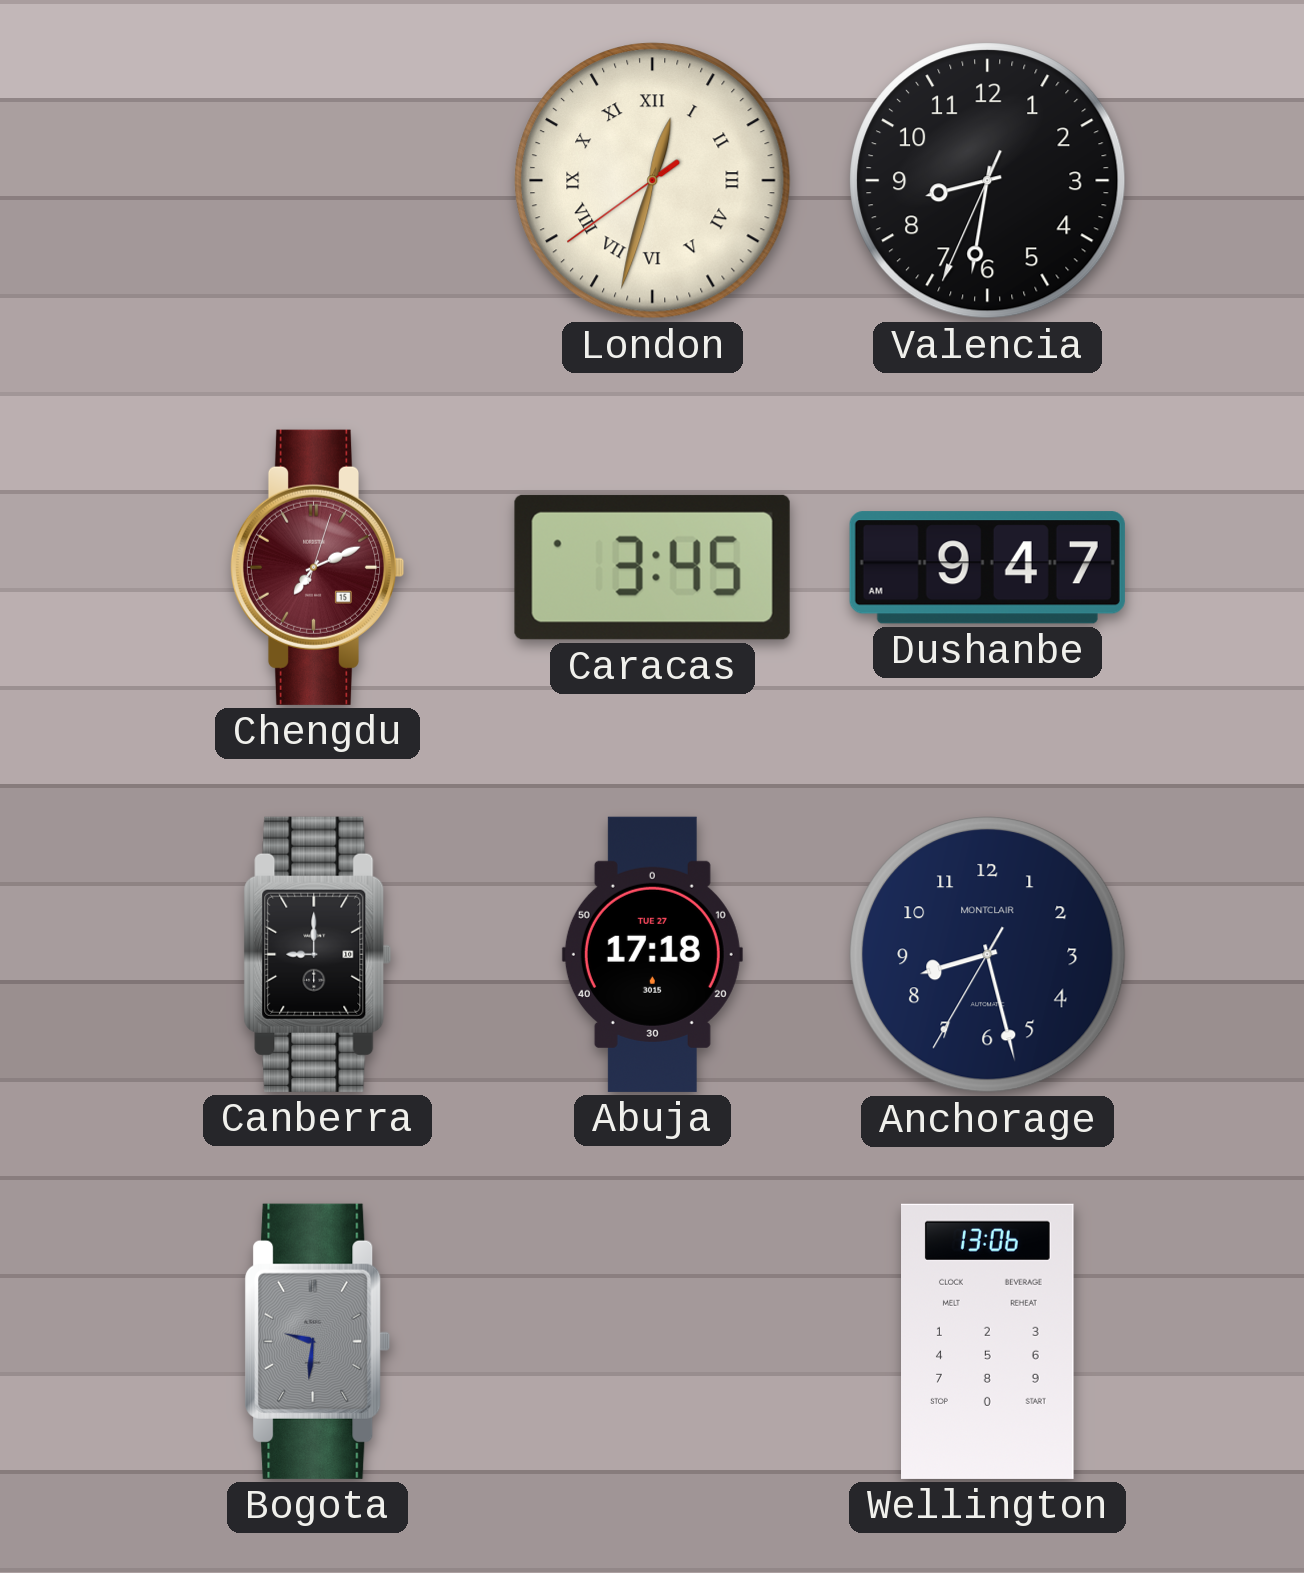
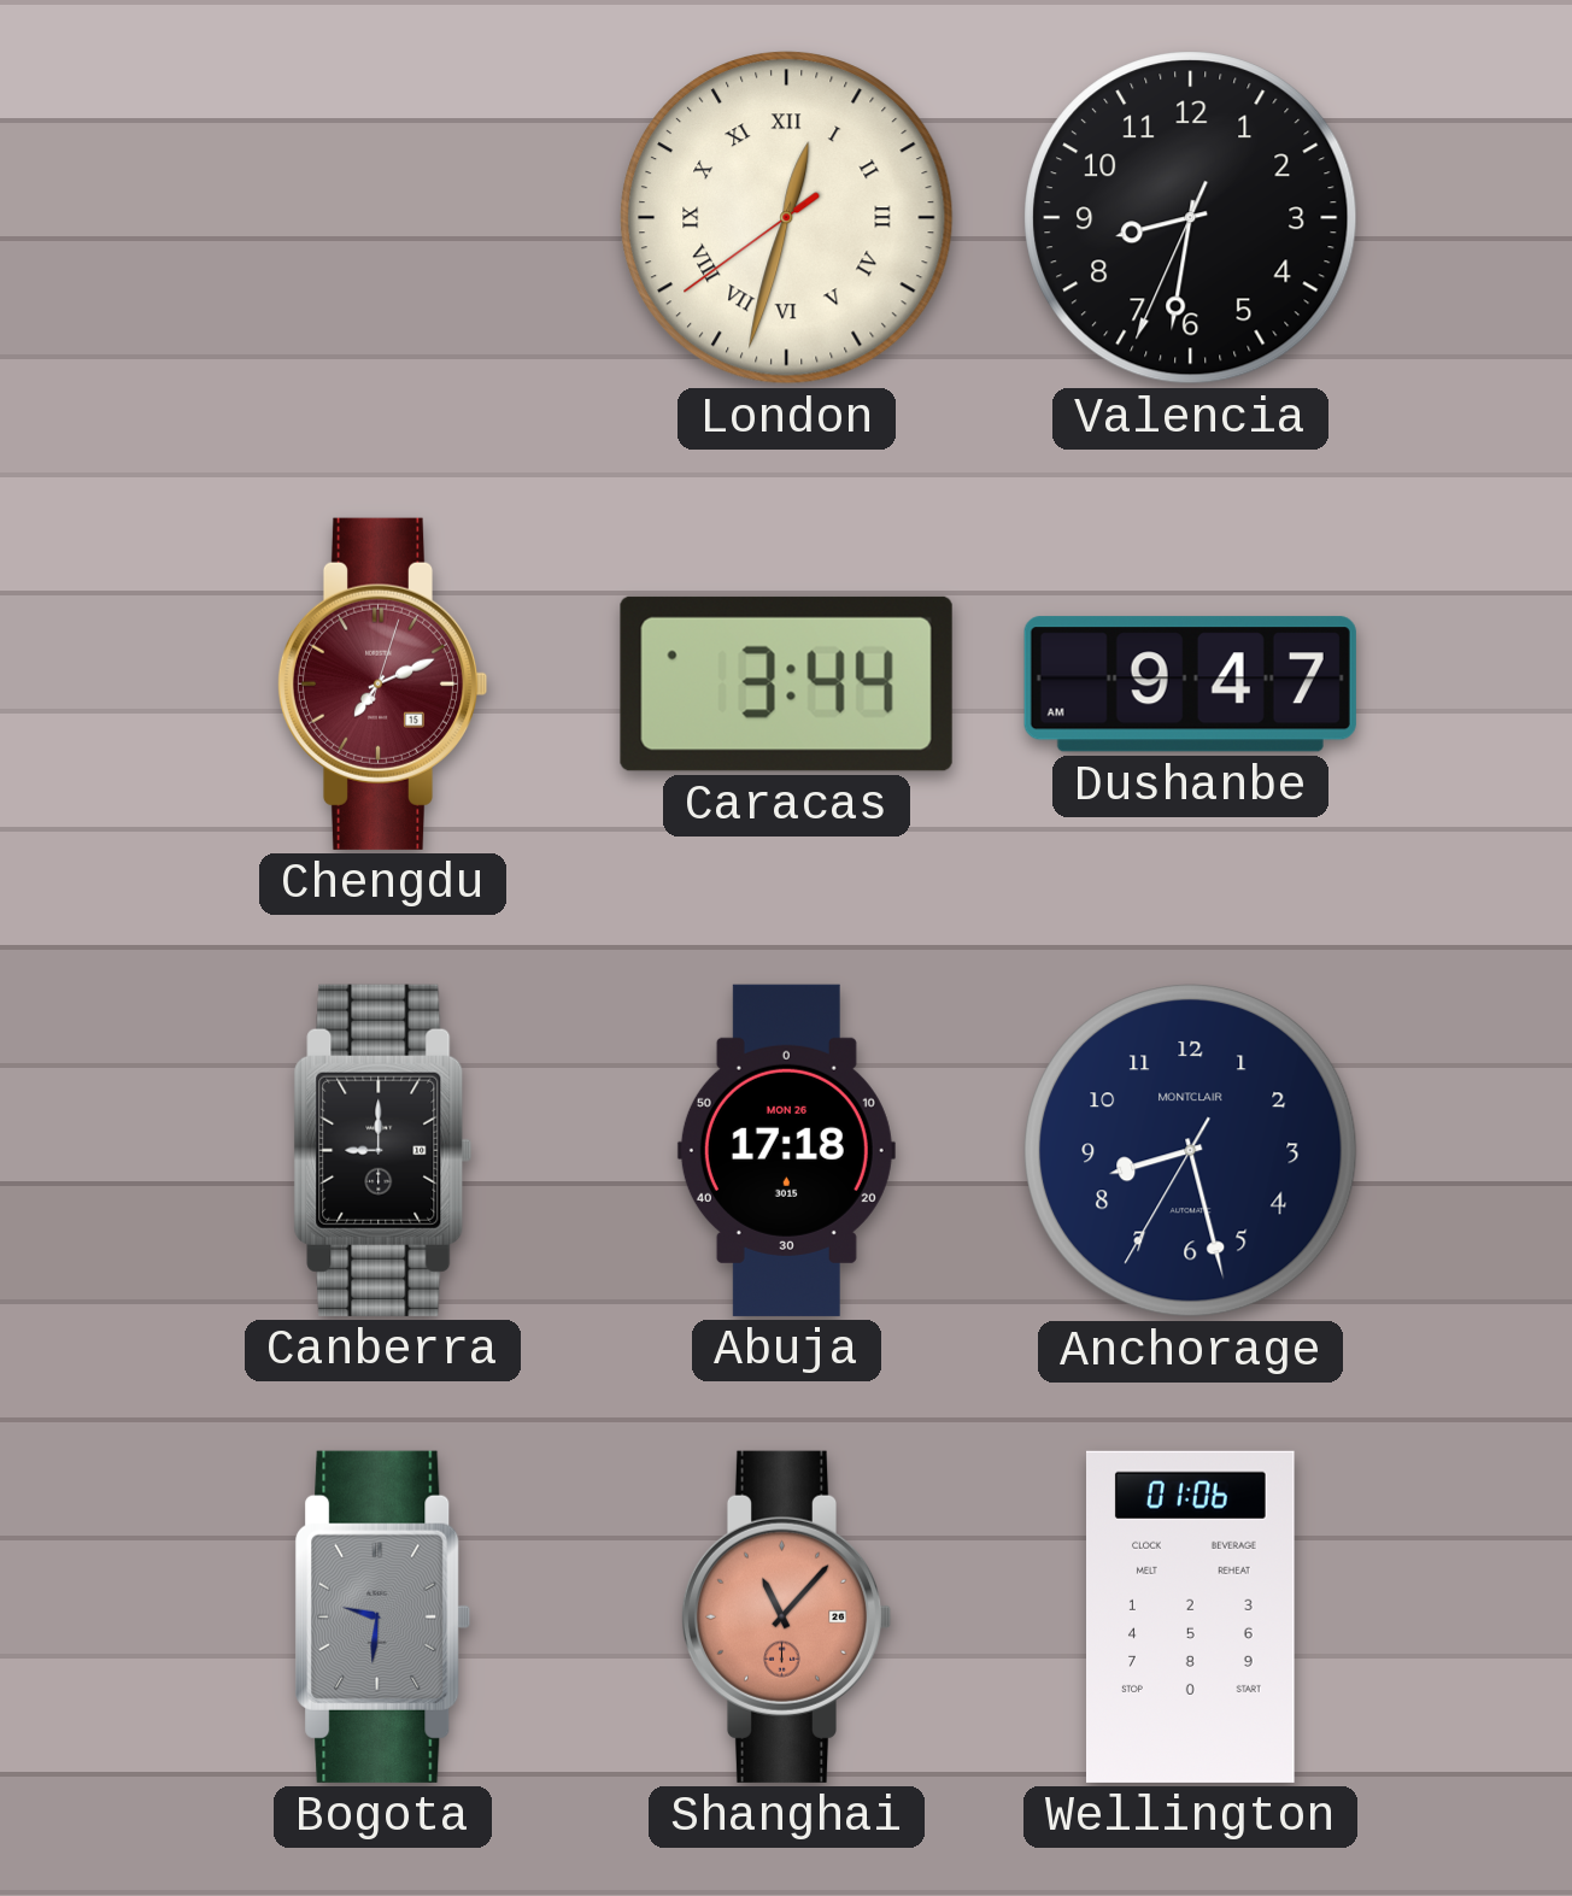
Caracas: 3:45 -> 3:44
Abuja date: TUE 27 -> MON 26
Shanghai: none -> 11:07
Wellington: 13:06 -> 01:06
